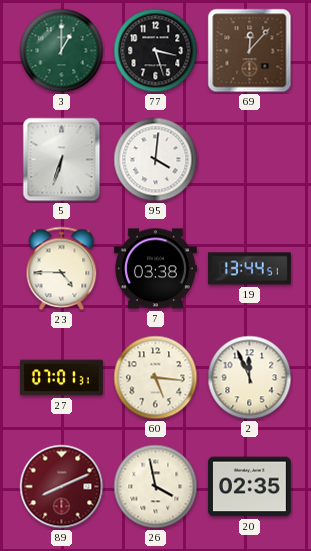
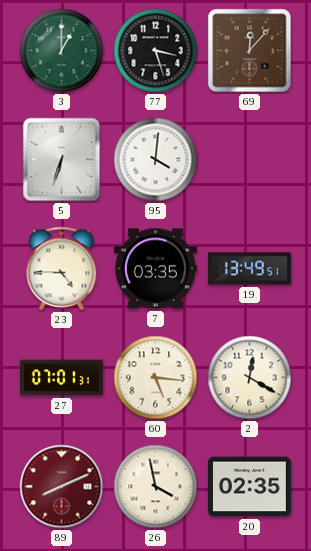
7: 03:38 -> 03:35
19: 13:44 -> 13:49
2: 11:56 -> 12:20
